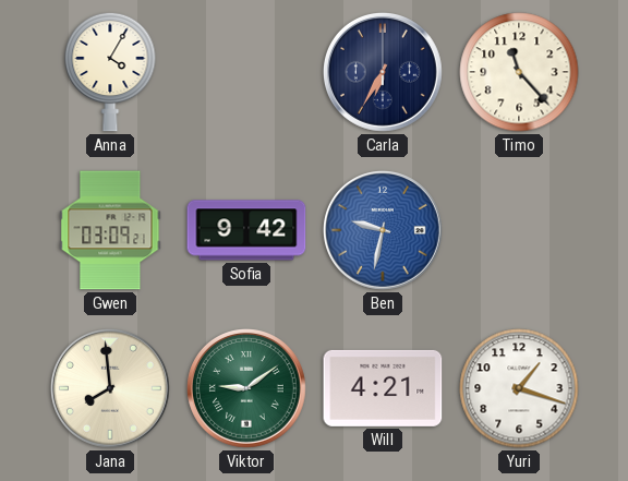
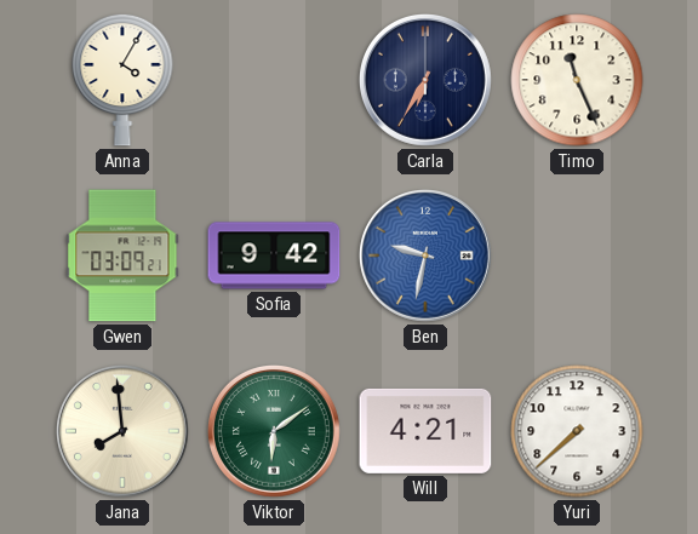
Timo: 11:23 -> 11:26
Viktor: 9:09 -> 6:09
Yuri: 1:18 -> 7:38
